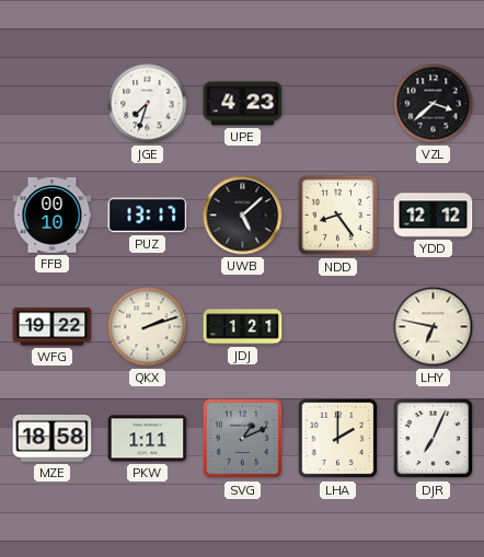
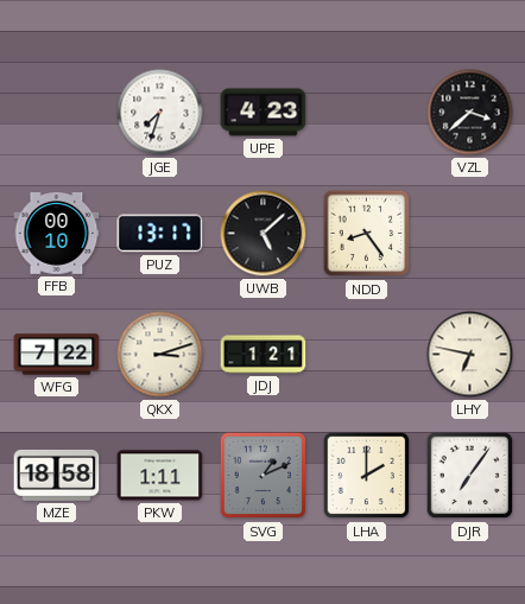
YDD: 12:12 -> none
WFG: 19:22 -> 7:22
QKX: 2:12 -> 3:12
DJR: 7:04 -> 7:06
